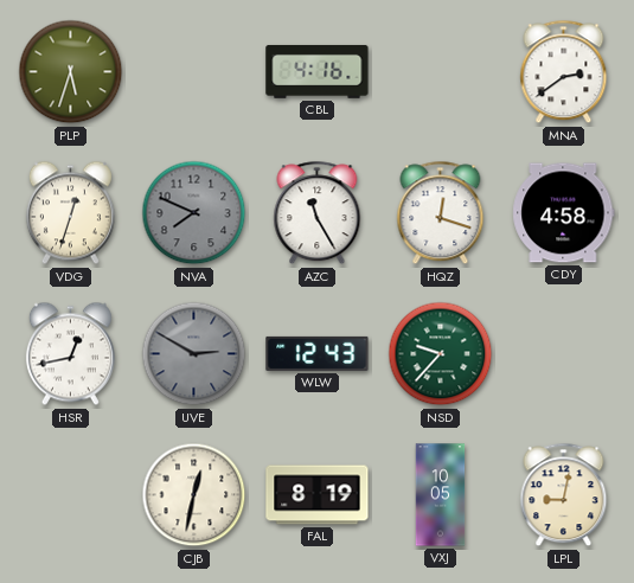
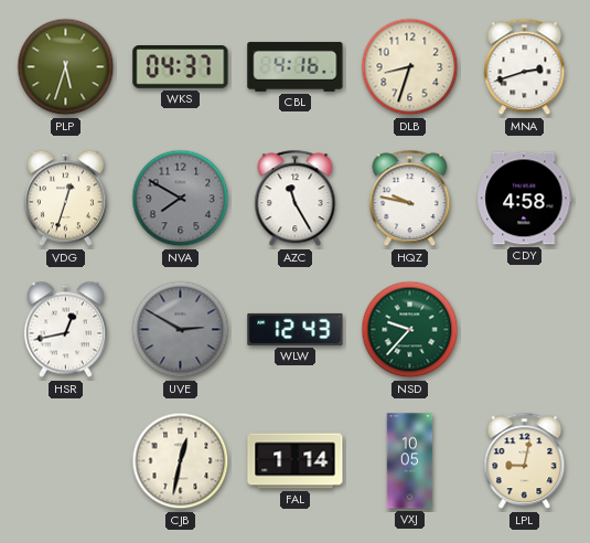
WKS: none -> 04:37
DLB: none -> 8:33
MNA: 2:39 -> 2:42
NVA: 7:49 -> 7:50
HQZ: 12:18 -> 9:47
FAL: 8:19 -> 1:14
